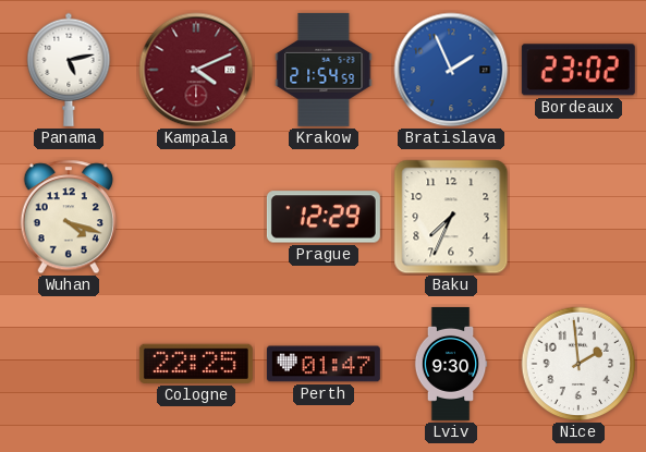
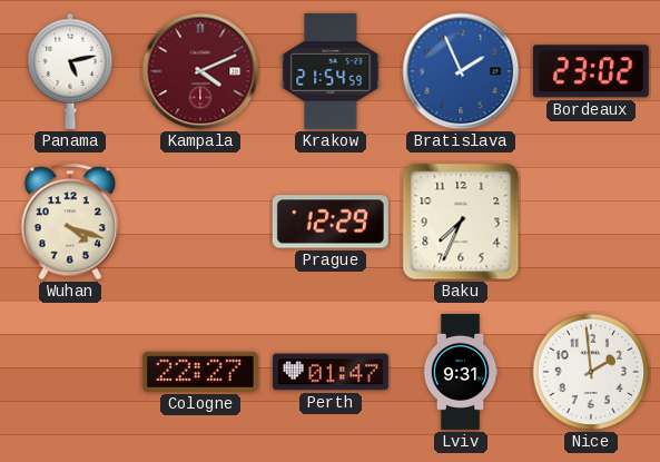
Cologne: 22:25 -> 22:27
Lviv: 9:30 -> 9:31
